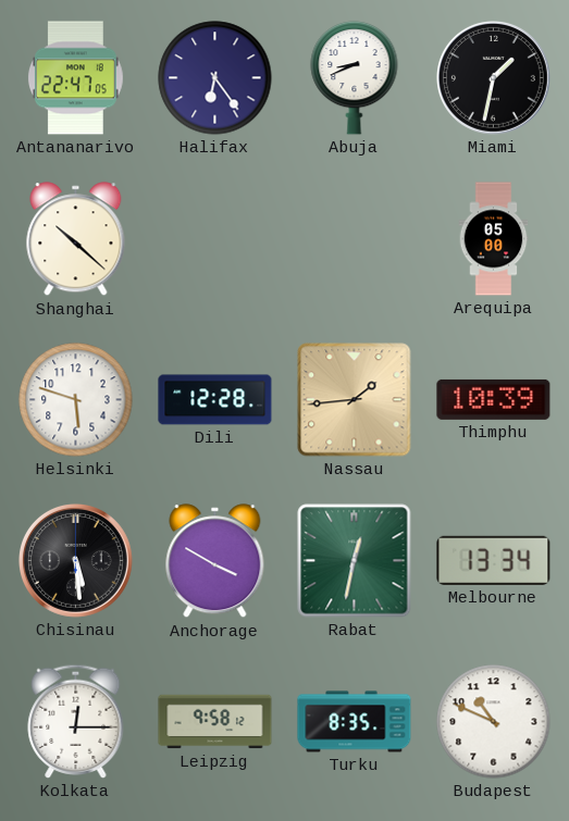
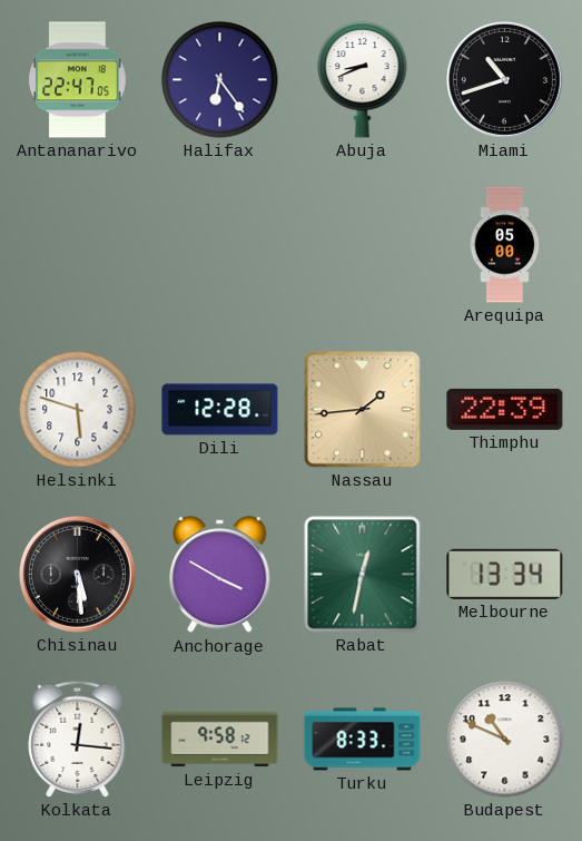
Miami: 1:32 -> 10:42
Shanghai: 10:22 -> none
Thimphu: 10:39 -> 22:39
Kolkata: 12:15 -> 12:16
Turku: 8:35 -> 8:33
